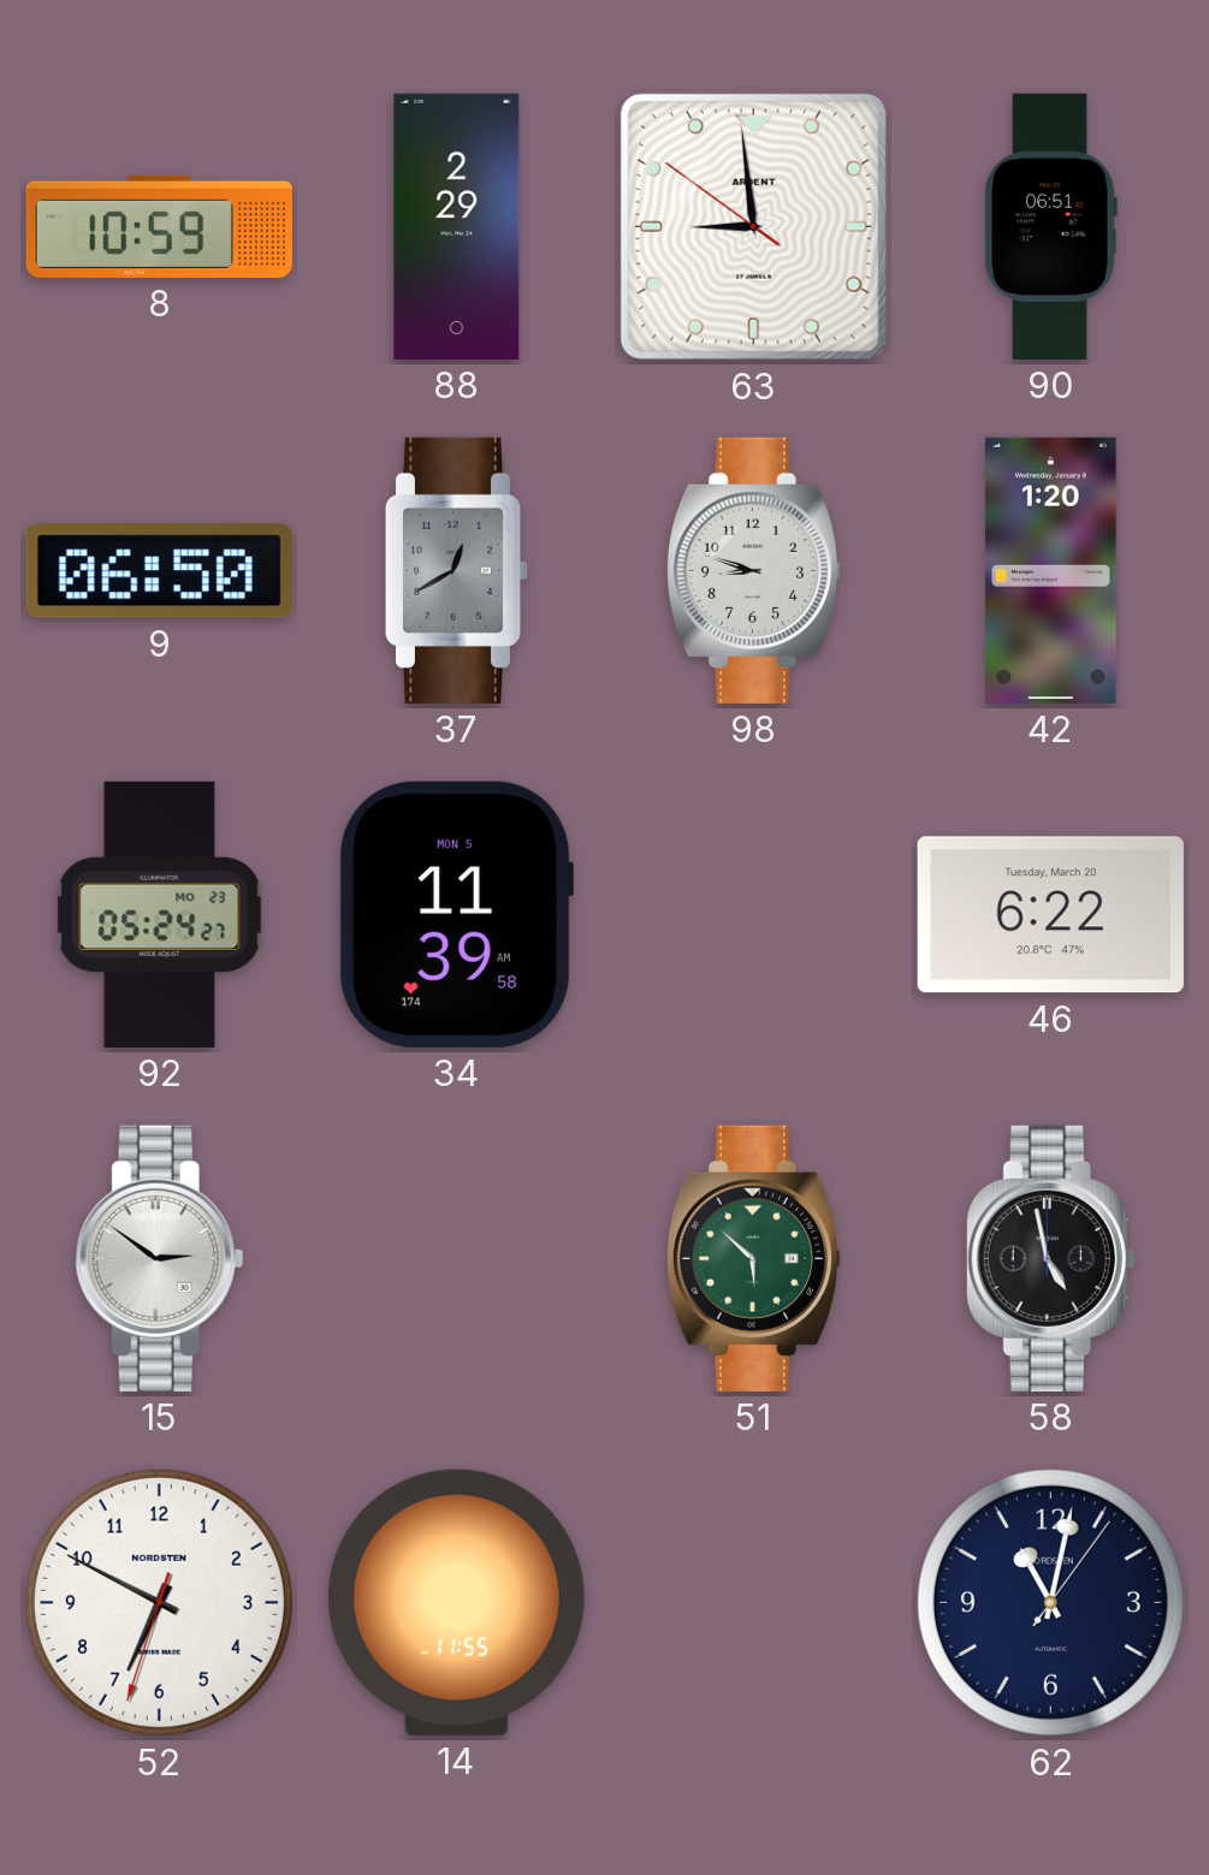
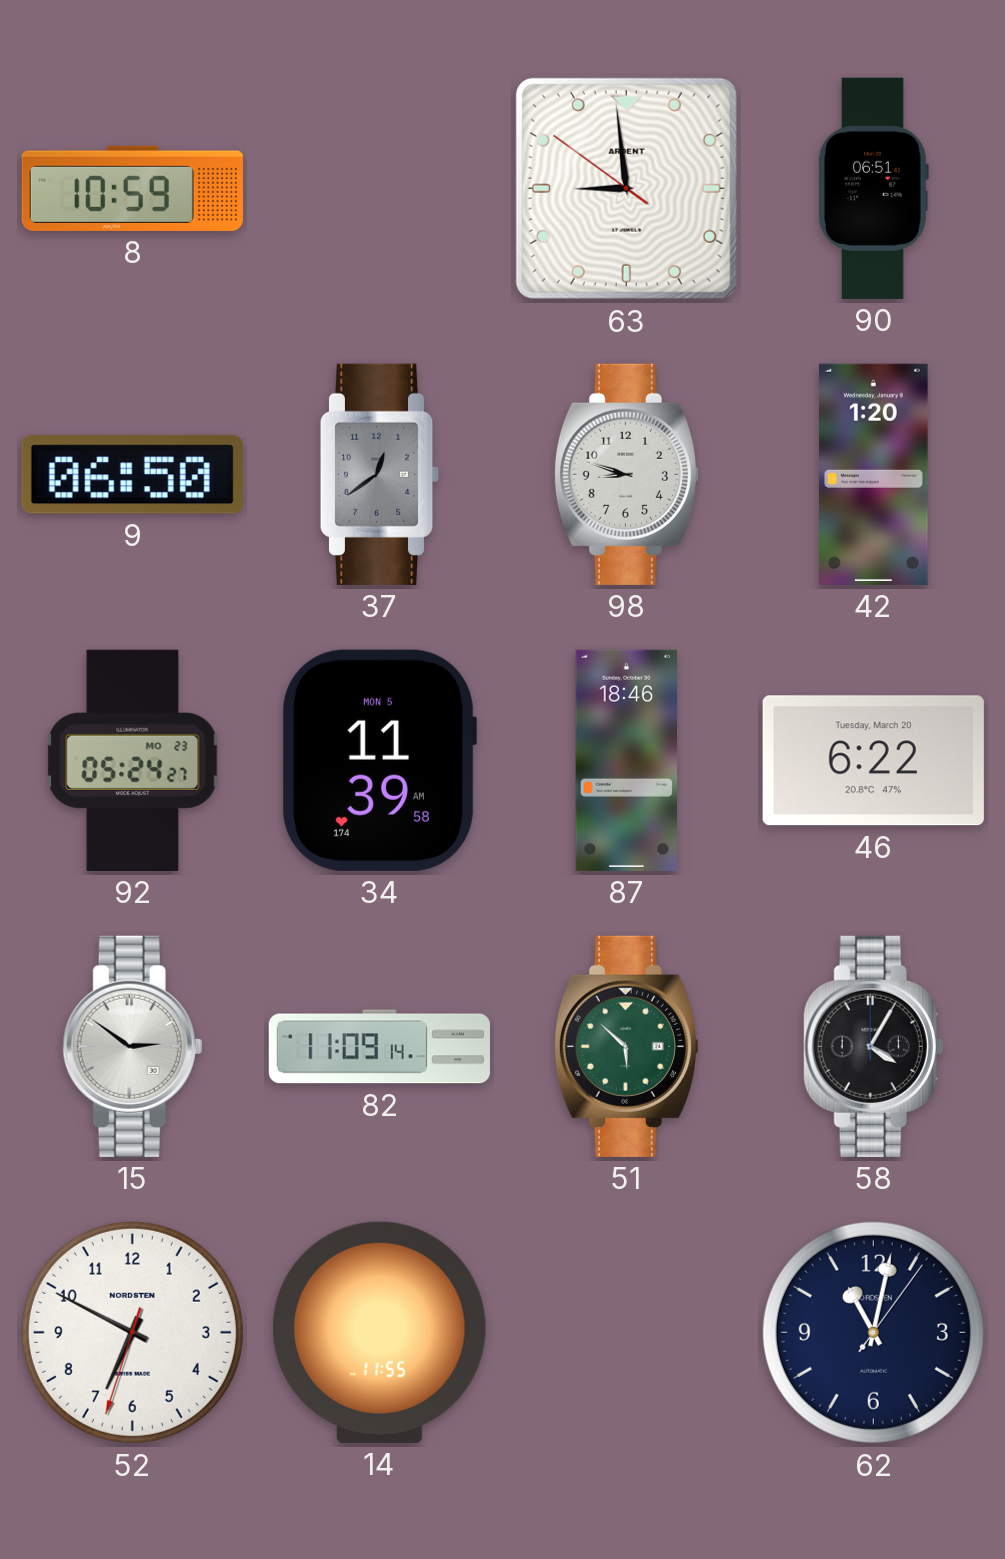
88: 2:29 -> none
37: 12:40 -> 12:39
87: none -> 18:46
82: none -> 11:09
58: 4:58 -> 4:05
